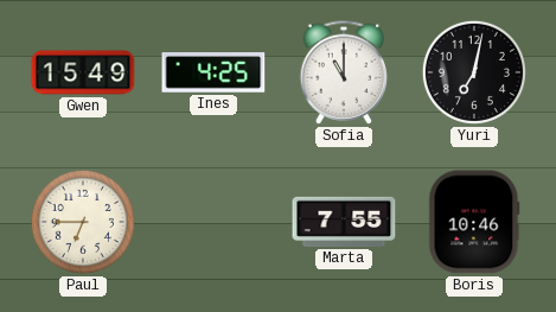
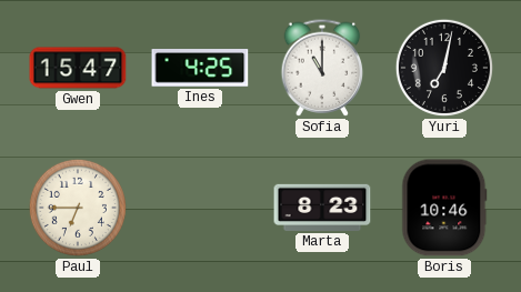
Gwen: 15:49 -> 15:47
Marta: 7:55 -> 8:23
